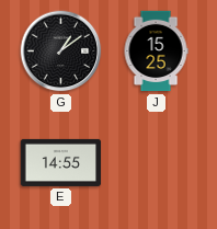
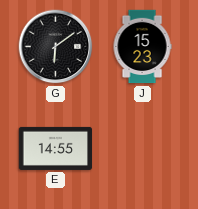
G: 1:09 -> 6:09
J: 15:25 -> 15:23
